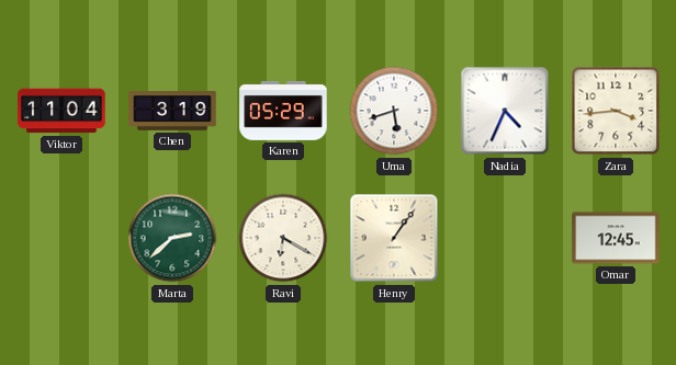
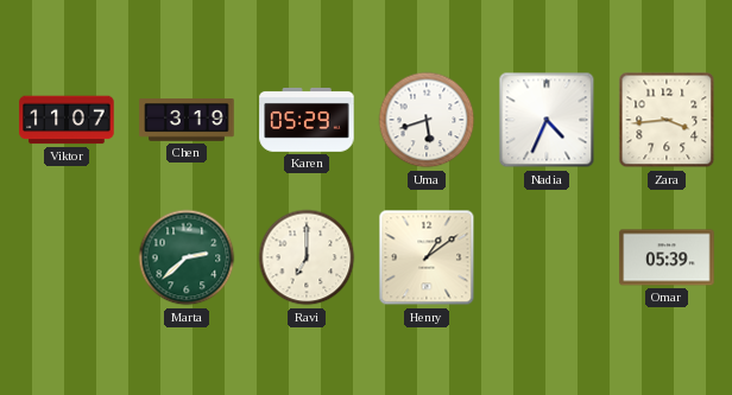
Viktor: 11:04 -> 11:07
Ravi: 6:20 -> 7:00
Henry: 1:06 -> 1:09
Omar: 12:45 -> 05:39
